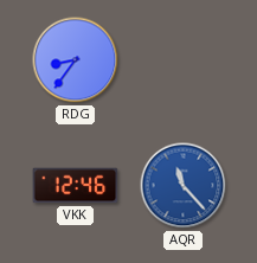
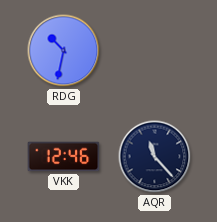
RDG: 8:36 -> 10:32
AQR dial: blue -> navy
